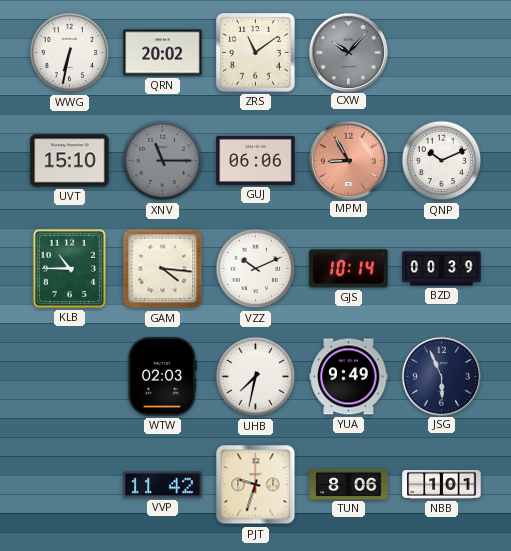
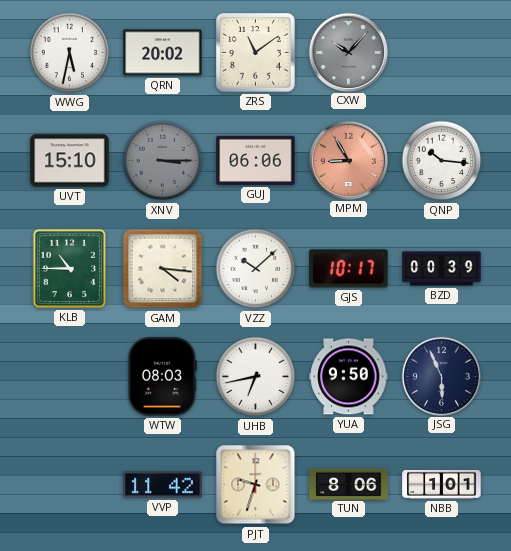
WWG: 6:32 -> 5:32
XNV: 11:15 -> 3:15
QNP: 10:11 -> 10:16
VZZ: 10:11 -> 10:08
GJS: 10:14 -> 10:17
WTW: 02:03 -> 08:03
UHB: 7:32 -> 6:43
YUA: 9:49 -> 9:50
